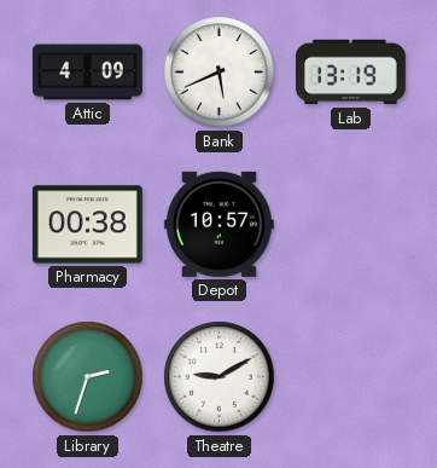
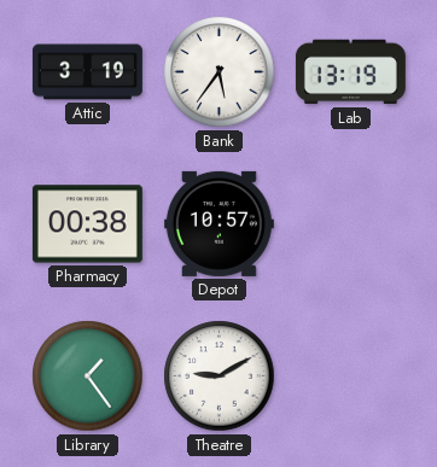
Attic: 4:09 -> 3:19
Bank: 5:41 -> 5:36
Library: 2:33 -> 1:24
